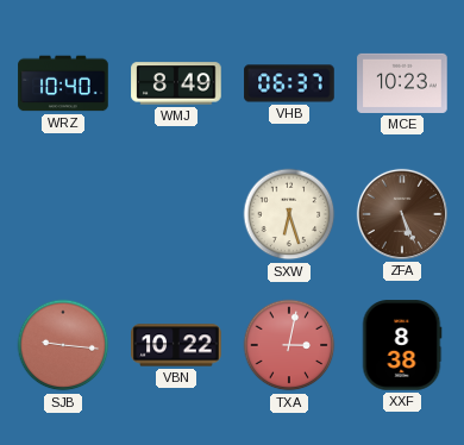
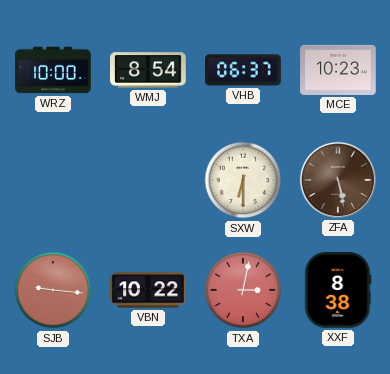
WRZ: 10:40 -> 10:00
WMJ: 8:49 -> 8:54
SXW: 6:27 -> 6:30
ZFA: 5:26 -> 5:28
